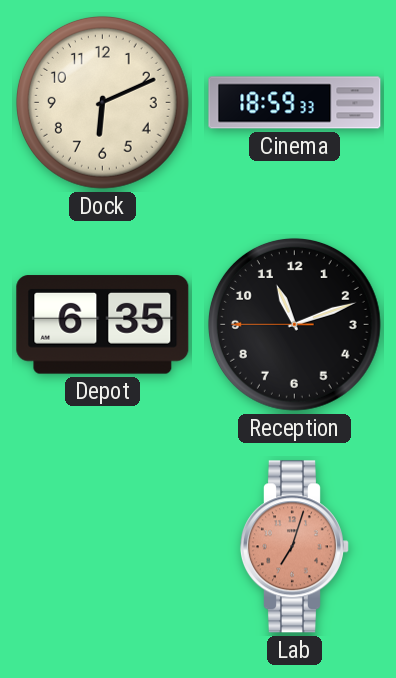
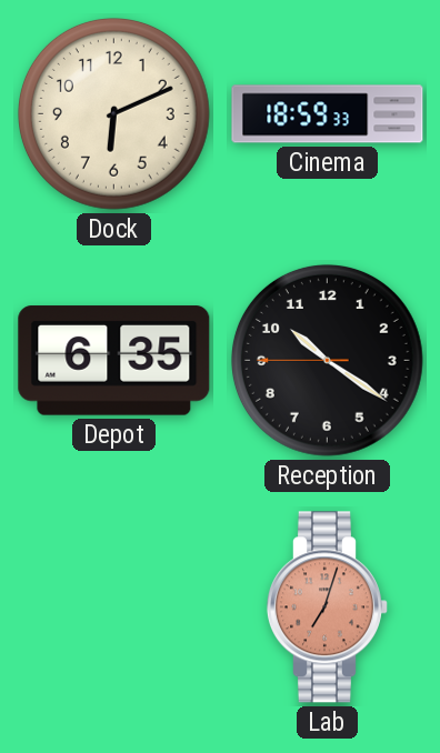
Reception: 11:11 -> 10:20
